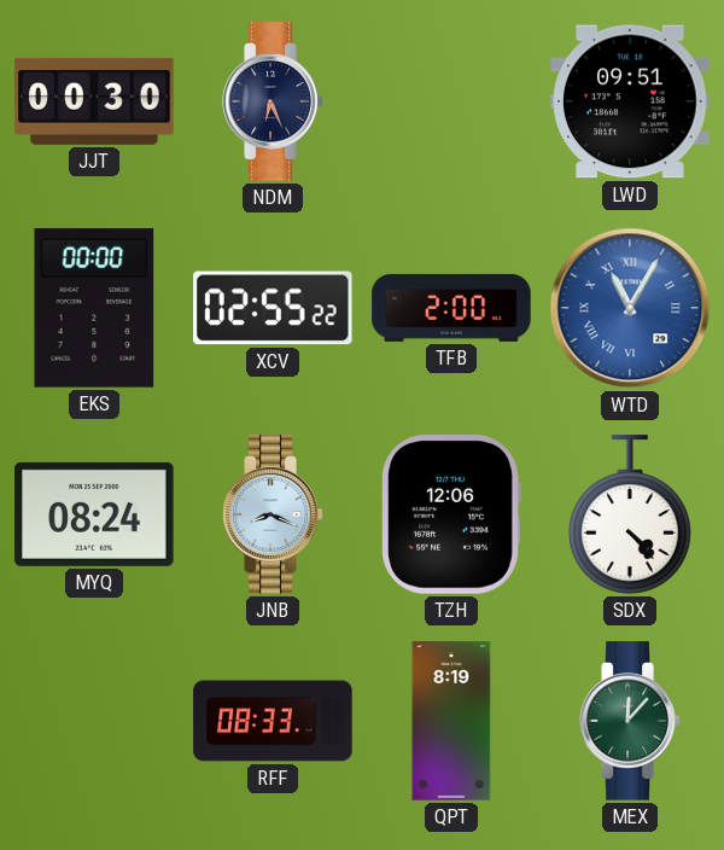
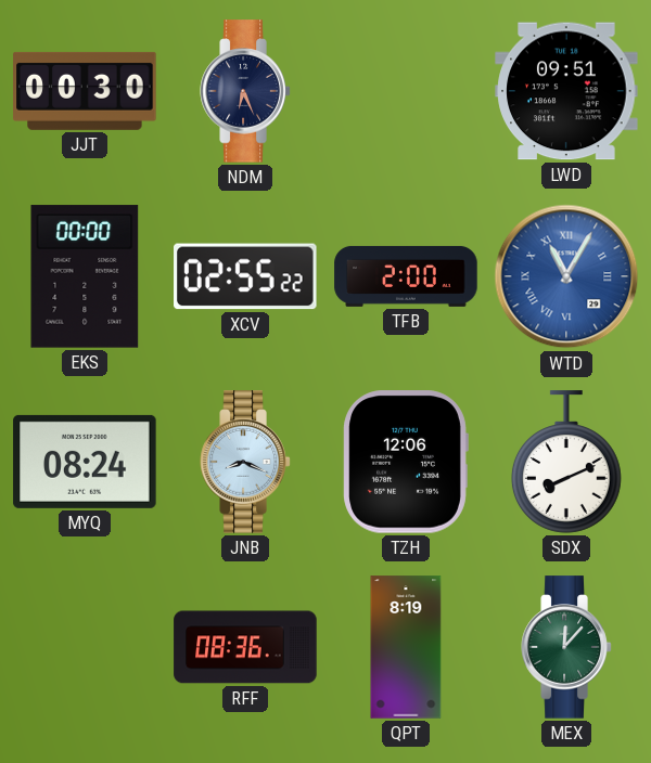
SDX: 4:23 -> 8:11
RFF: 08:33 -> 08:36
